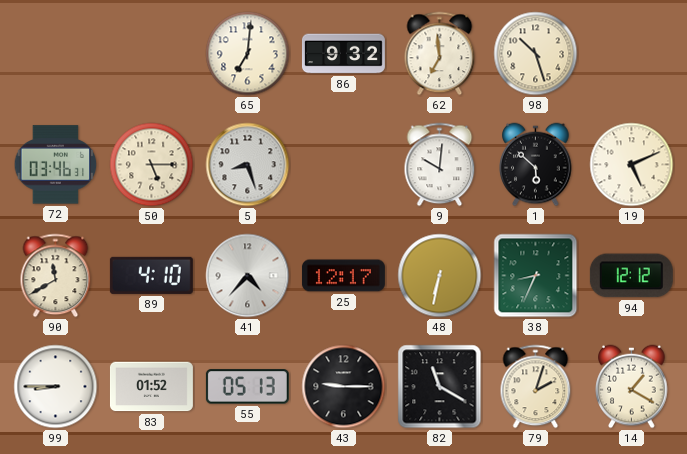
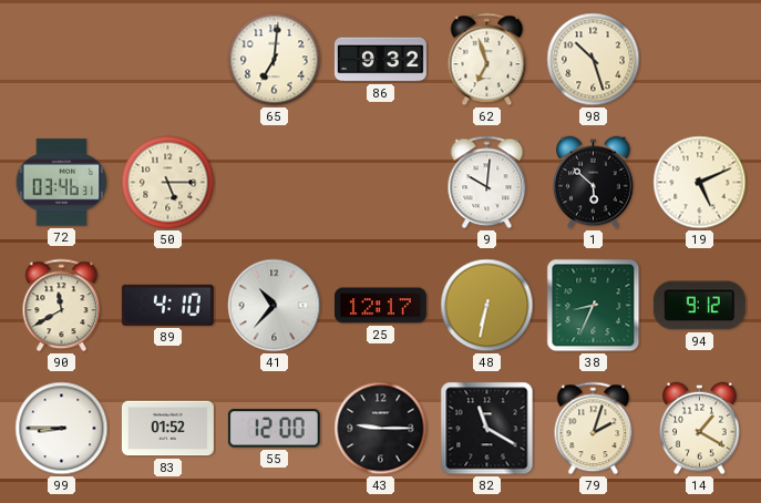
62: 6:59 -> 6:57
5: 8:27 -> none
41: 4:37 -> 10:37
94: 12:12 -> 9:12
55: 05:13 -> 12:00
